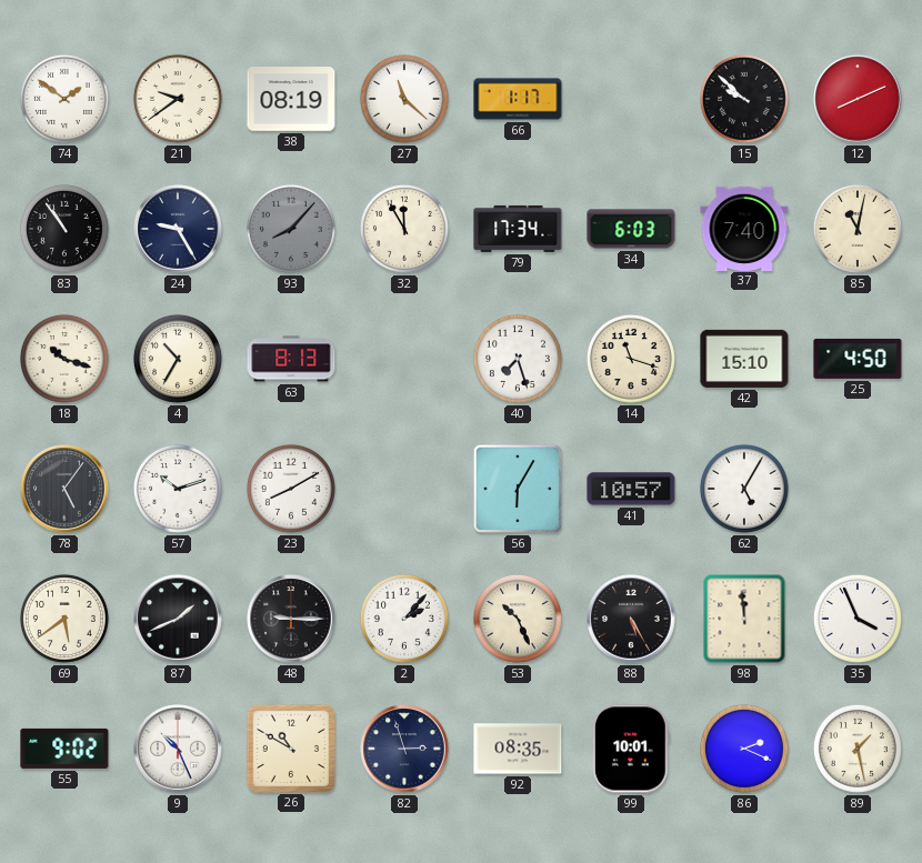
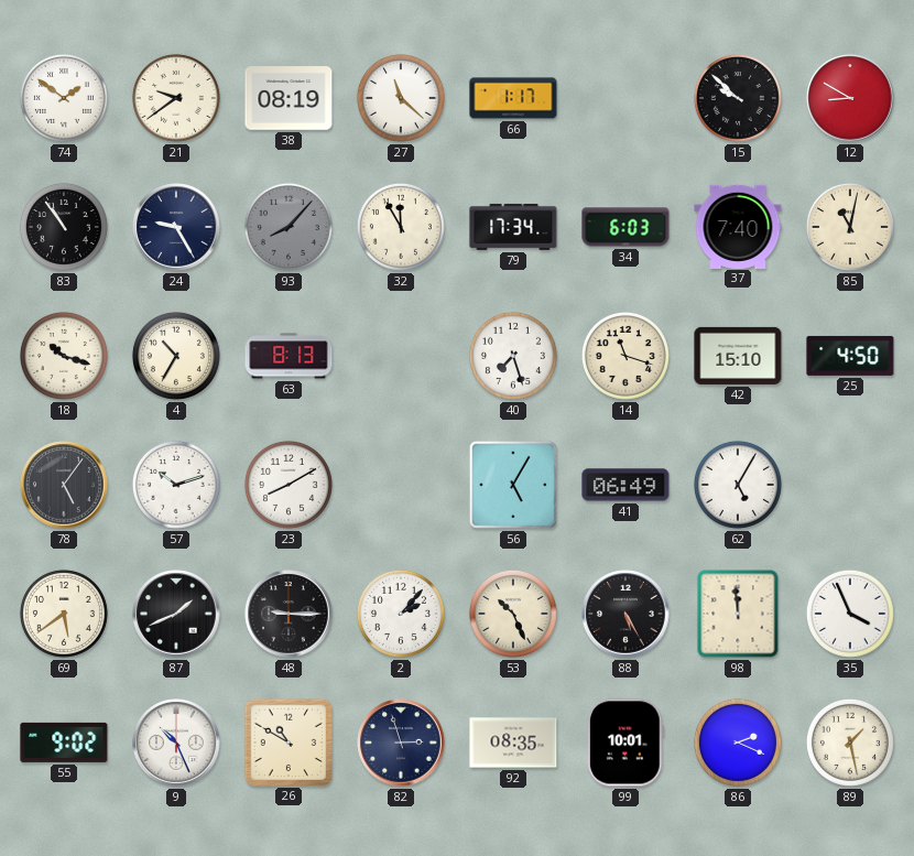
12: 8:11 -> 8:50
56: 6:05 -> 5:05
41: 10:57 -> 06:49
